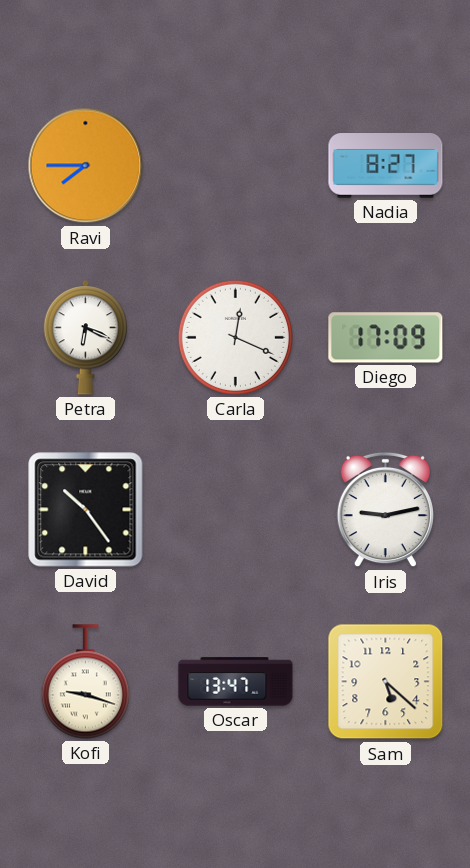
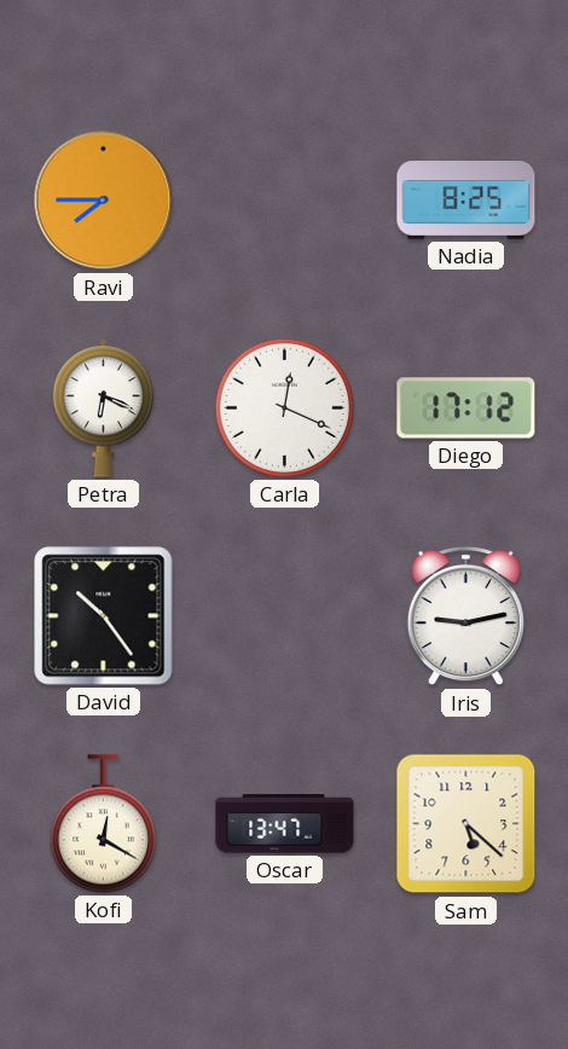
Nadia: 8:27 -> 8:25
Diego: 17:09 -> 17:12
Kofi: 9:18 -> 12:20
